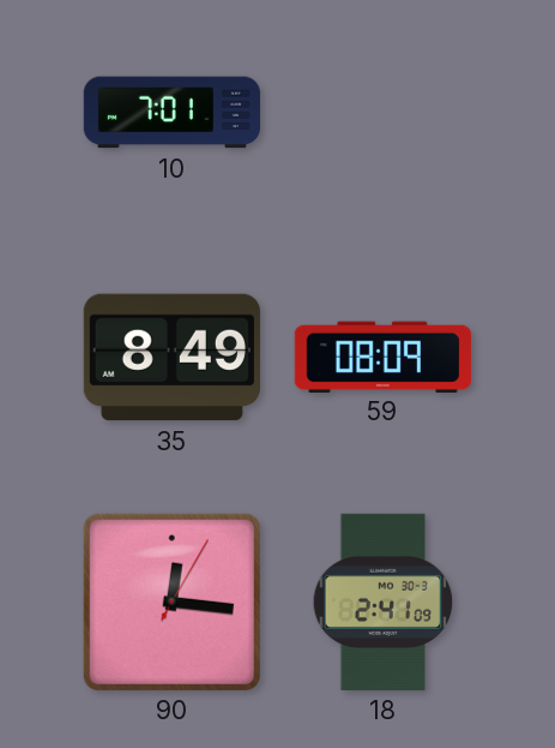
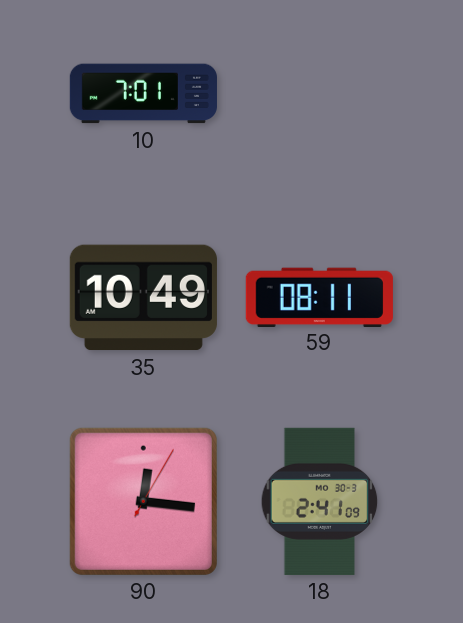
35: 8:49 -> 10:49
59: 08:09 -> 08:11
